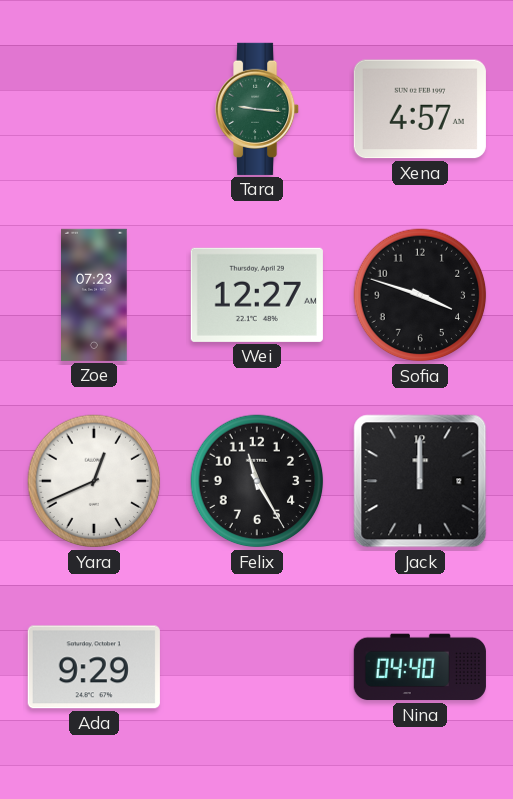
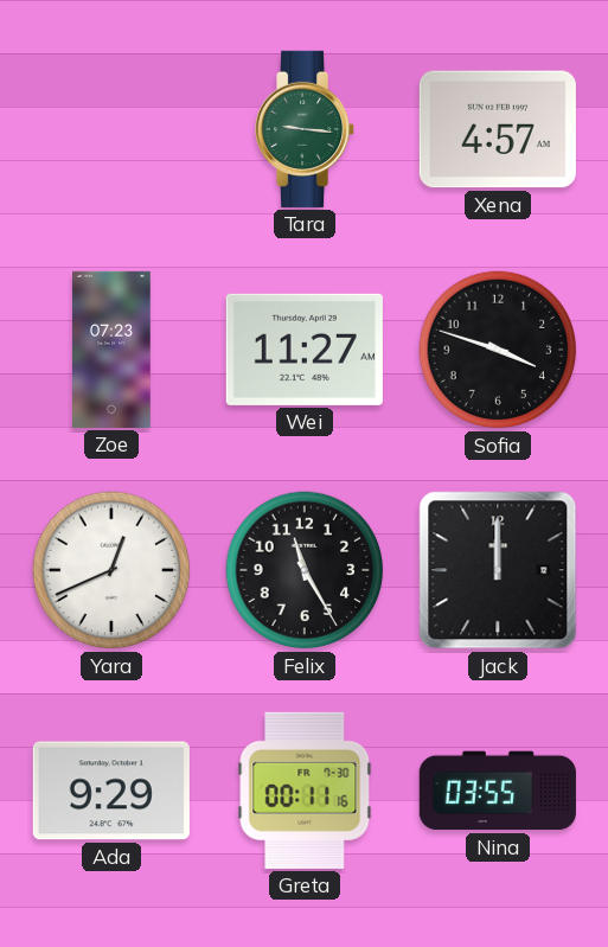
Wei: 12:27 -> 11:27
Greta: none -> 00:11
Nina: 04:40 -> 03:55
